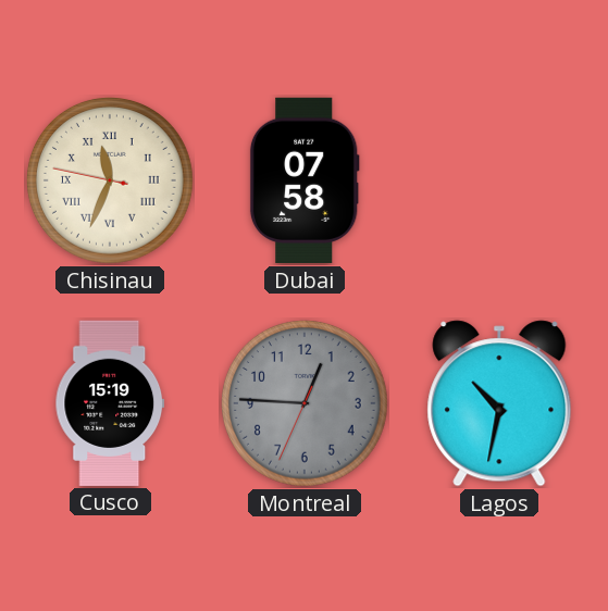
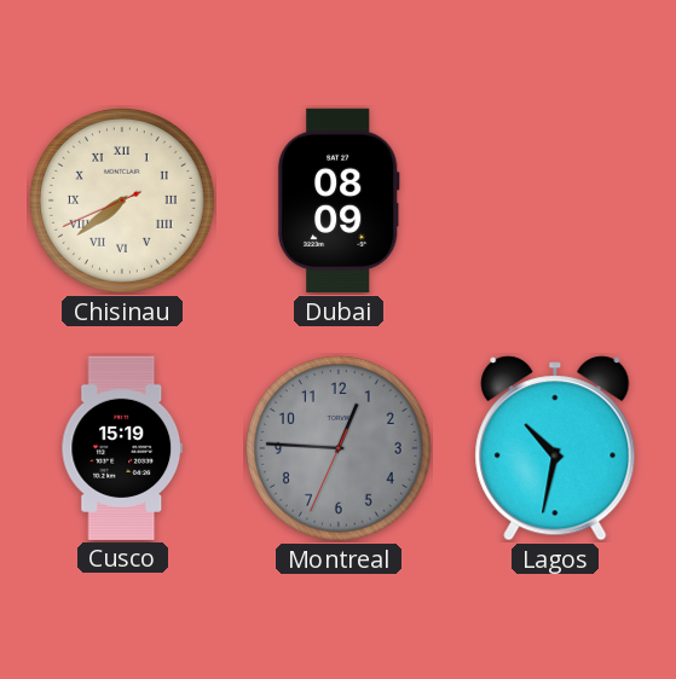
Chisinau: 11:33 -> 7:38
Dubai: 07:58 -> 08:09
